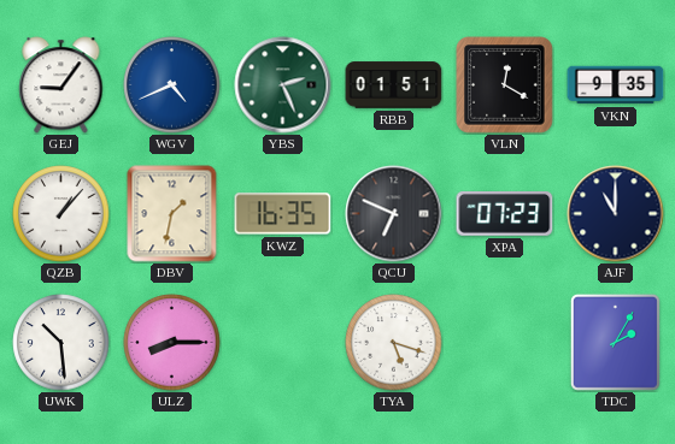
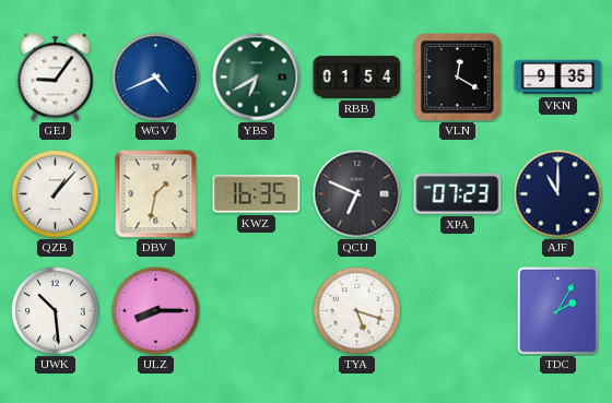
YBS: 2:26 -> 6:40
RBB: 01:51 -> 01:54
